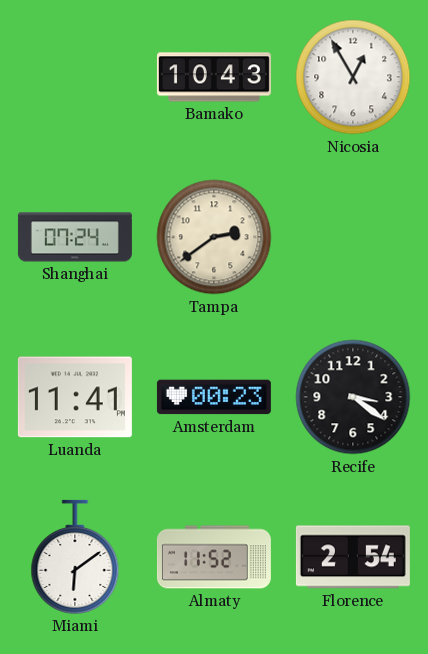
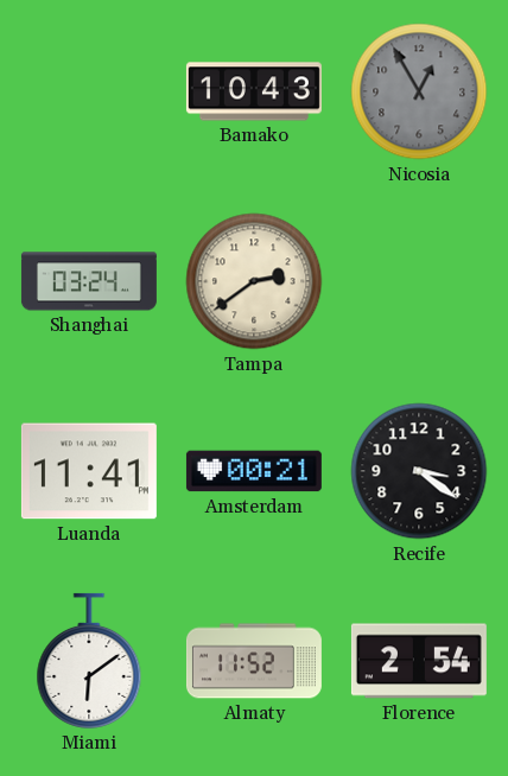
Nicosia dial: white -> grey
Shanghai: 07:24 -> 03:24
Amsterdam: 00:23 -> 00:21
